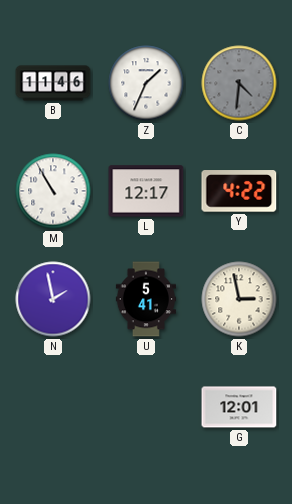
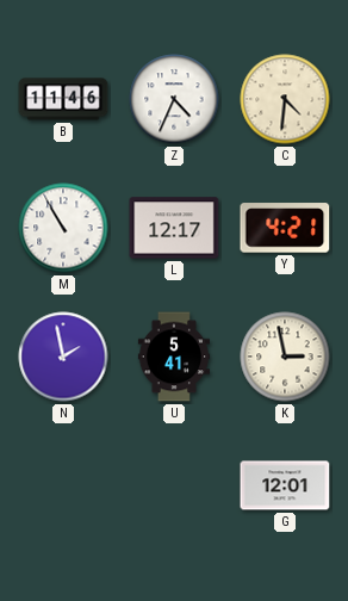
Z: 1:34 -> 4:34
C dial: grey -> cream
Y: 4:22 -> 4:21
